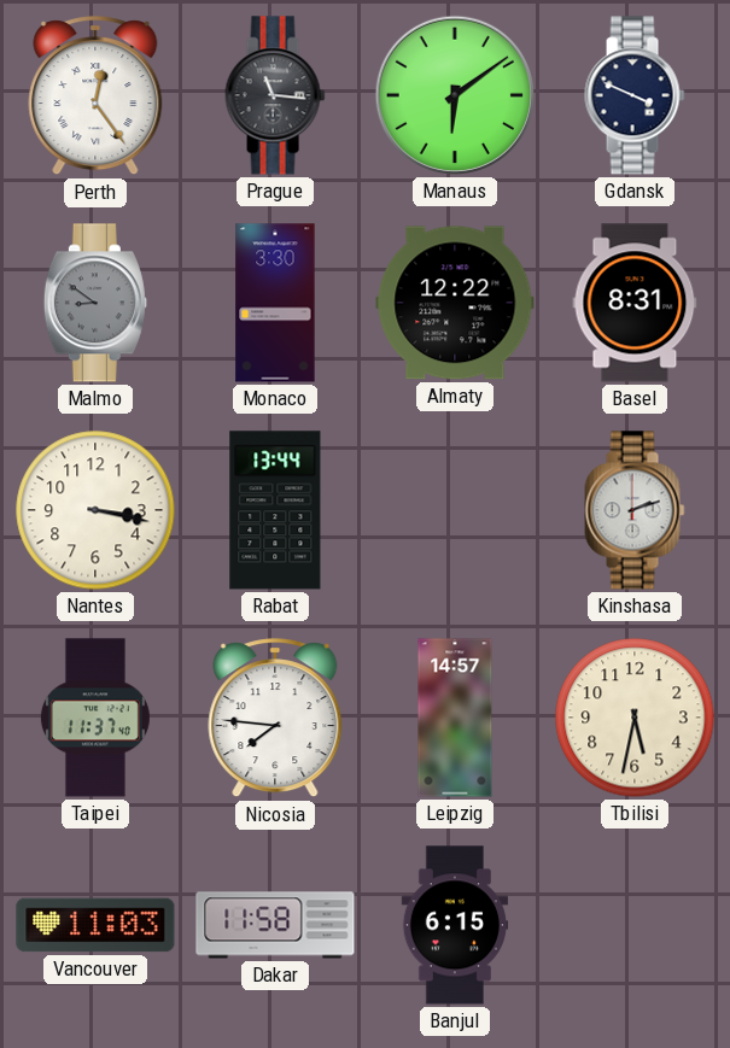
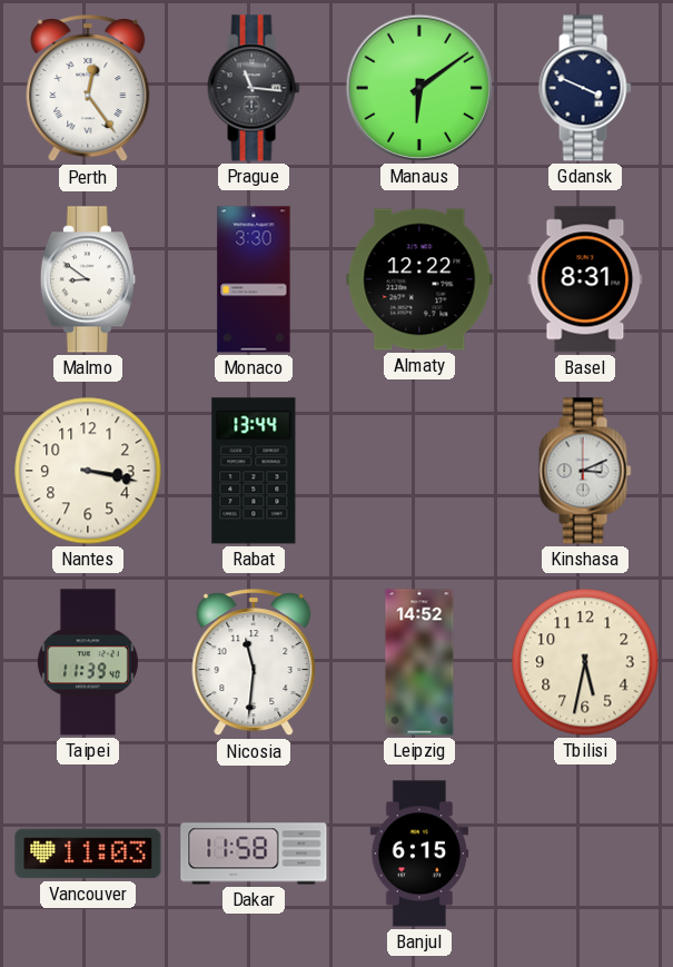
Malmo dial: grey -> white
Kinshasa: 2:12 -> 3:11
Taipei: 11:37 -> 11:39
Nicosia: 7:46 -> 11:31
Leipzig: 14:57 -> 14:52
